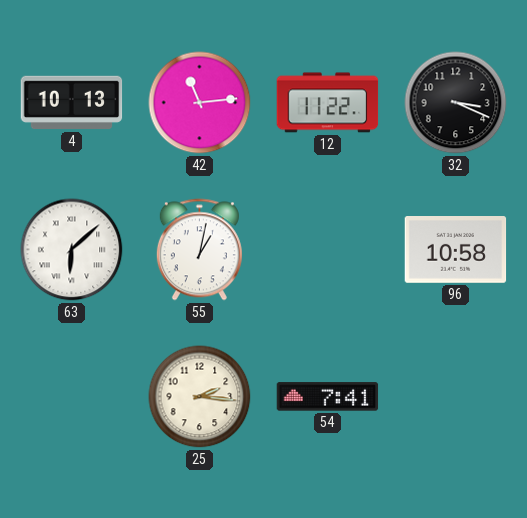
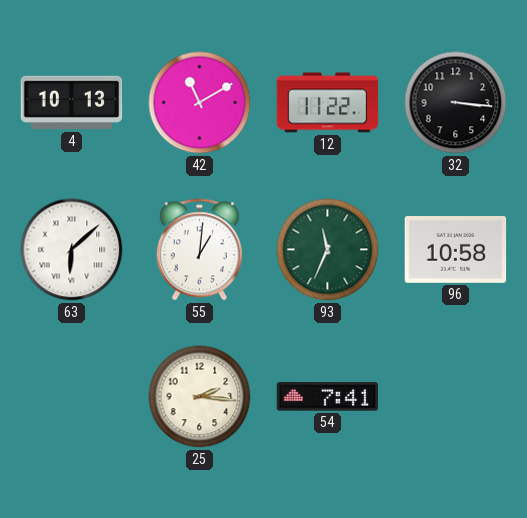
42: 11:14 -> 11:10
32: 3:19 -> 3:16
55: 1:02 -> 1:01
93: none -> 11:34
